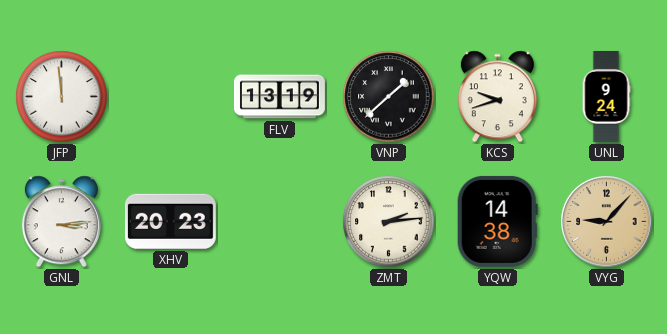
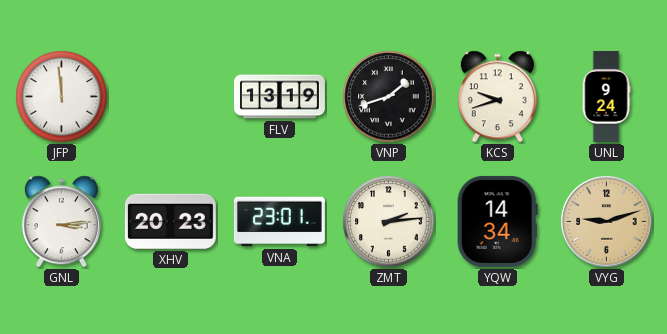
VNP: 1:38 -> 1:42
VNA: none -> 23:01
YQW: 14:38 -> 14:34
VYG: 9:07 -> 9:12
